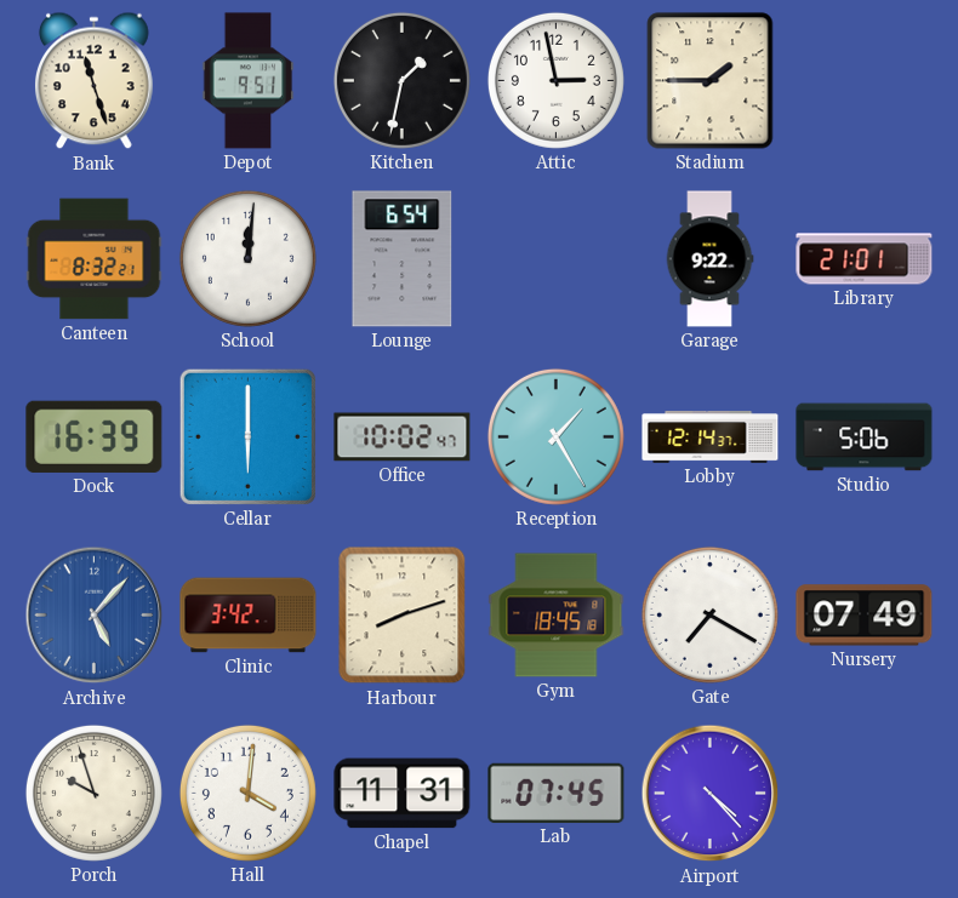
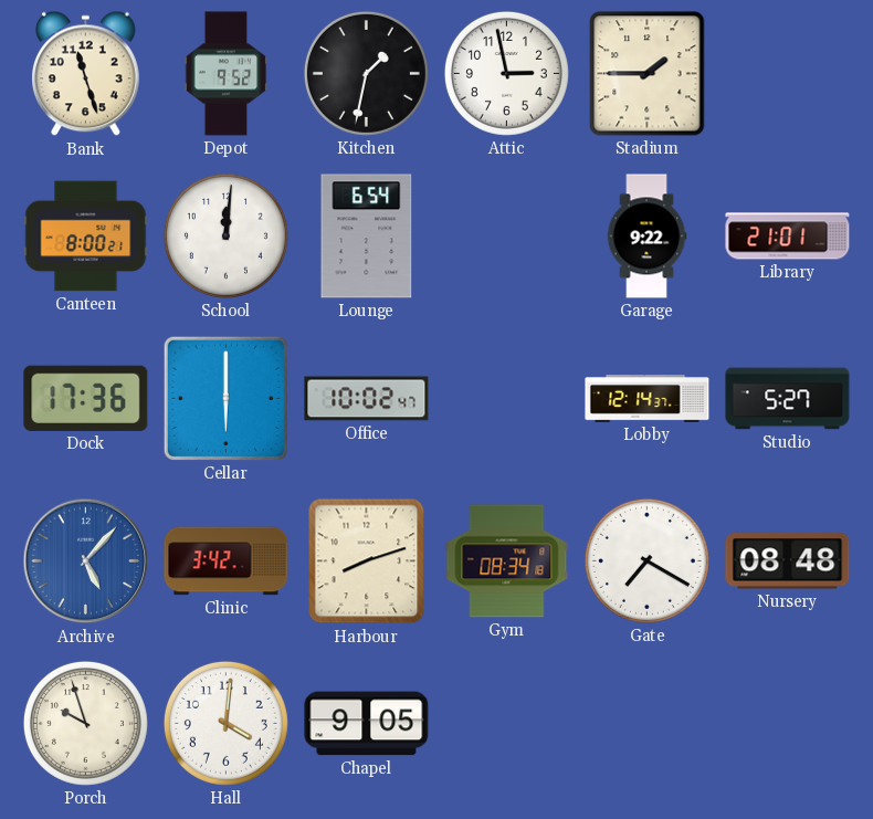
Depot: 9:51 -> 9:52
Canteen: 8:32 -> 8:00
Dock: 16:39 -> 17:36
Reception: 1:25 -> none
Studio: 5:06 -> 5:27
Gym: 18:45 -> 08:34
Nursery: 07:49 -> 08:48
Chapel: 11:31 -> 9:05
Lab: 07:45 -> none
Airport: 4:23 -> none
